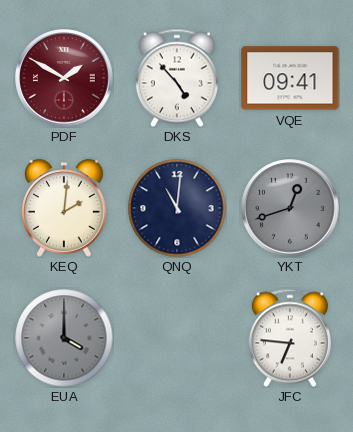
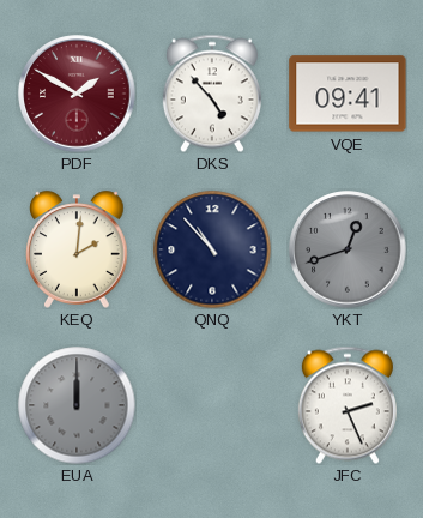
QNQ: 11:01 -> 10:53
EUA: 4:00 -> 12:00
JFC: 6:46 -> 2:26
